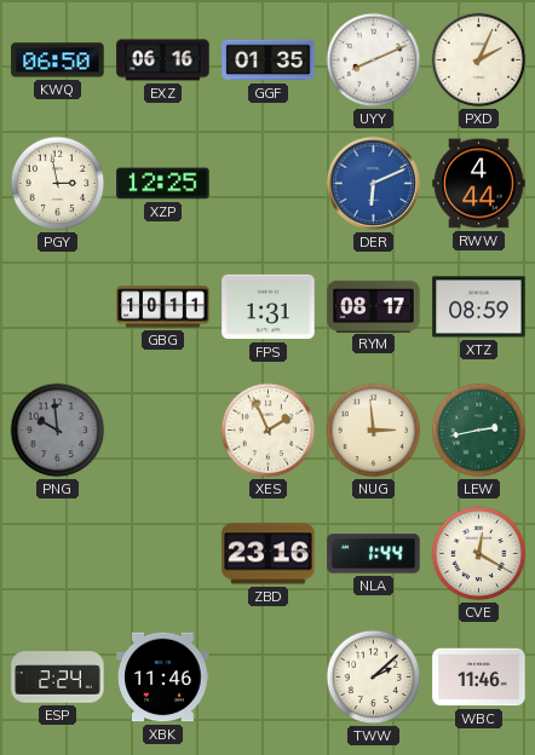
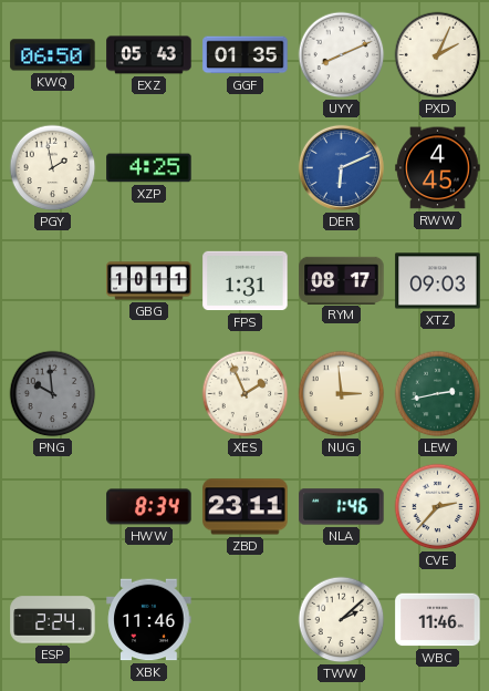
EXZ: 06:16 -> 05:43
PGY: 2:58 -> 1:58
XZP: 12:25 -> 4:25
RWW: 4:44 -> 4:45
XTZ: 08:59 -> 09:03
HWW: none -> 8:34
ZBD: 23:16 -> 23:11
NLA: 1:44 -> 1:46
CVE: 12:20 -> 2:37
